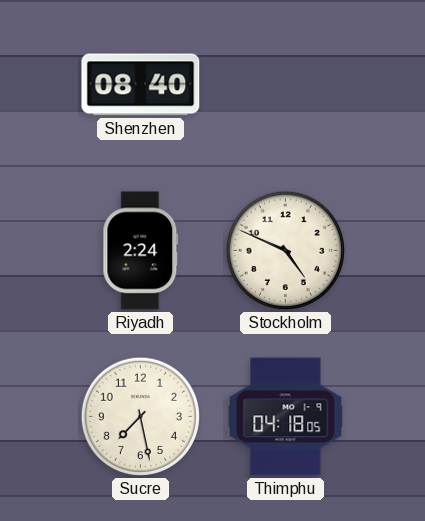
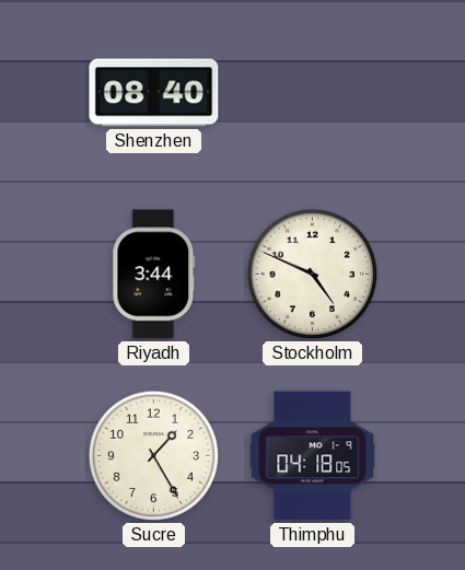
Riyadh: 2:24 -> 3:44
Sucre: 7:28 -> 1:25
